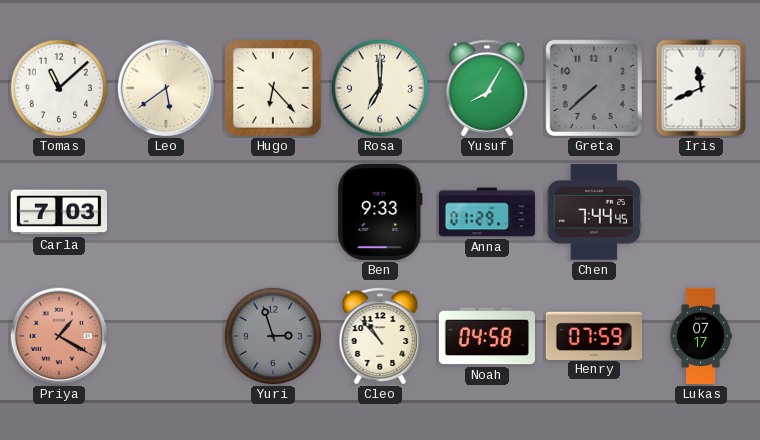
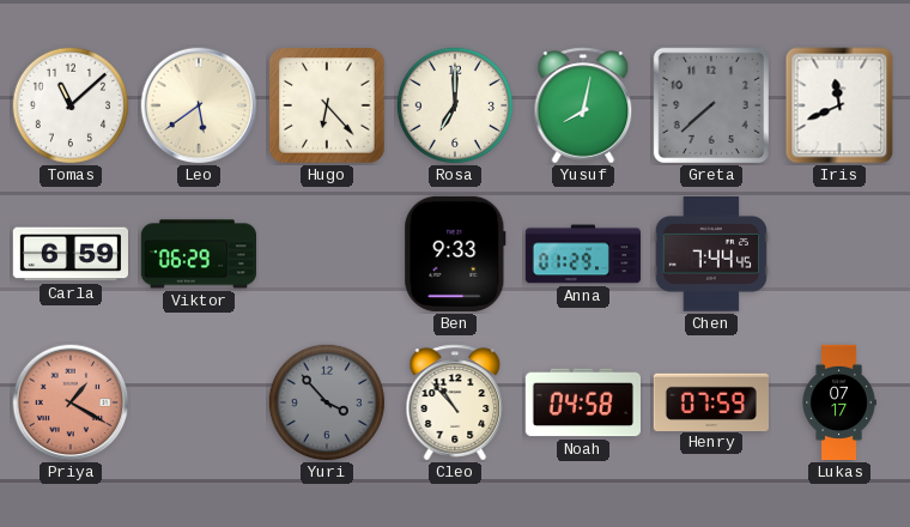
Yusuf: 8:05 -> 8:02
Carla: 7:03 -> 6:59
Viktor: none -> 06:29
Yuri: 2:57 -> 3:53
